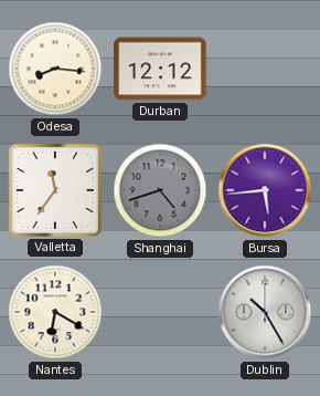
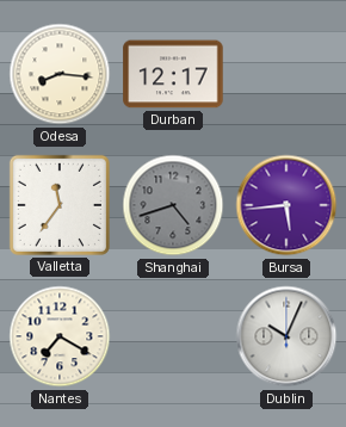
Durban: 12:12 -> 12:17
Nantes: 6:20 -> 7:20
Dublin: 10:25 -> 10:04
